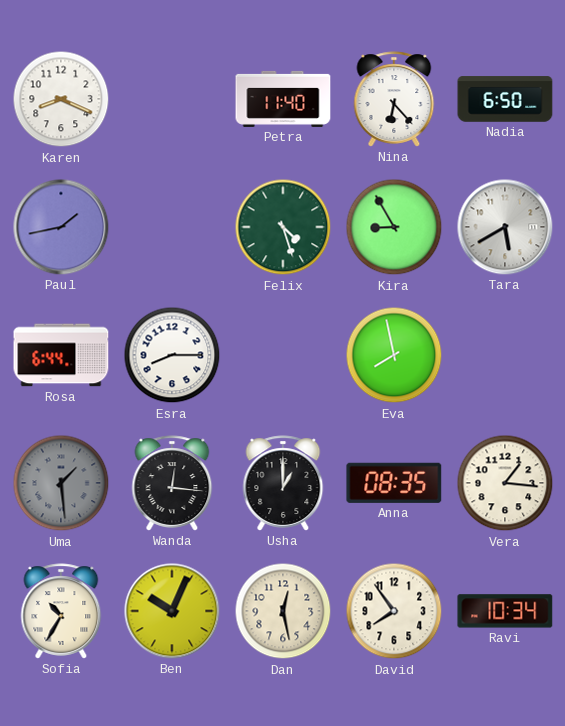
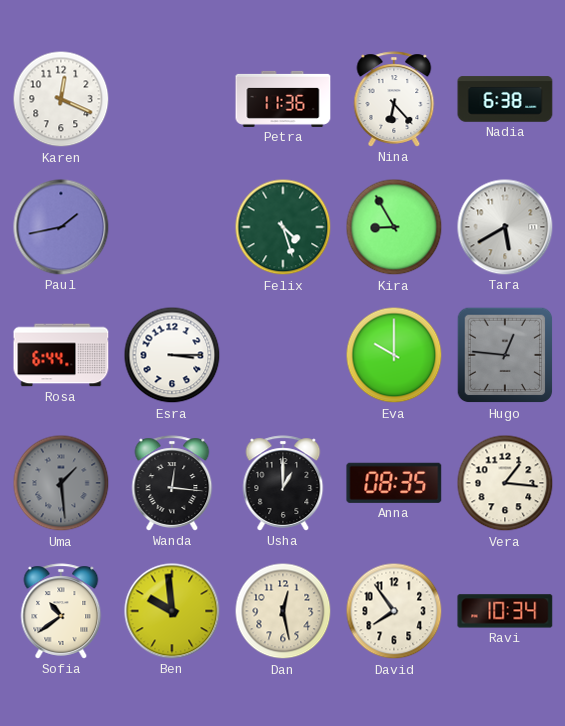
Karen: 8:19 -> 12:19
Petra: 11:40 -> 11:36
Nadia: 6:50 -> 6:38
Esra: 8:15 -> 3:15
Eva: 7:58 -> 10:00
Hugo: none -> 12:46
Sofia: 10:35 -> 10:39
Ben: 10:04 -> 9:59
